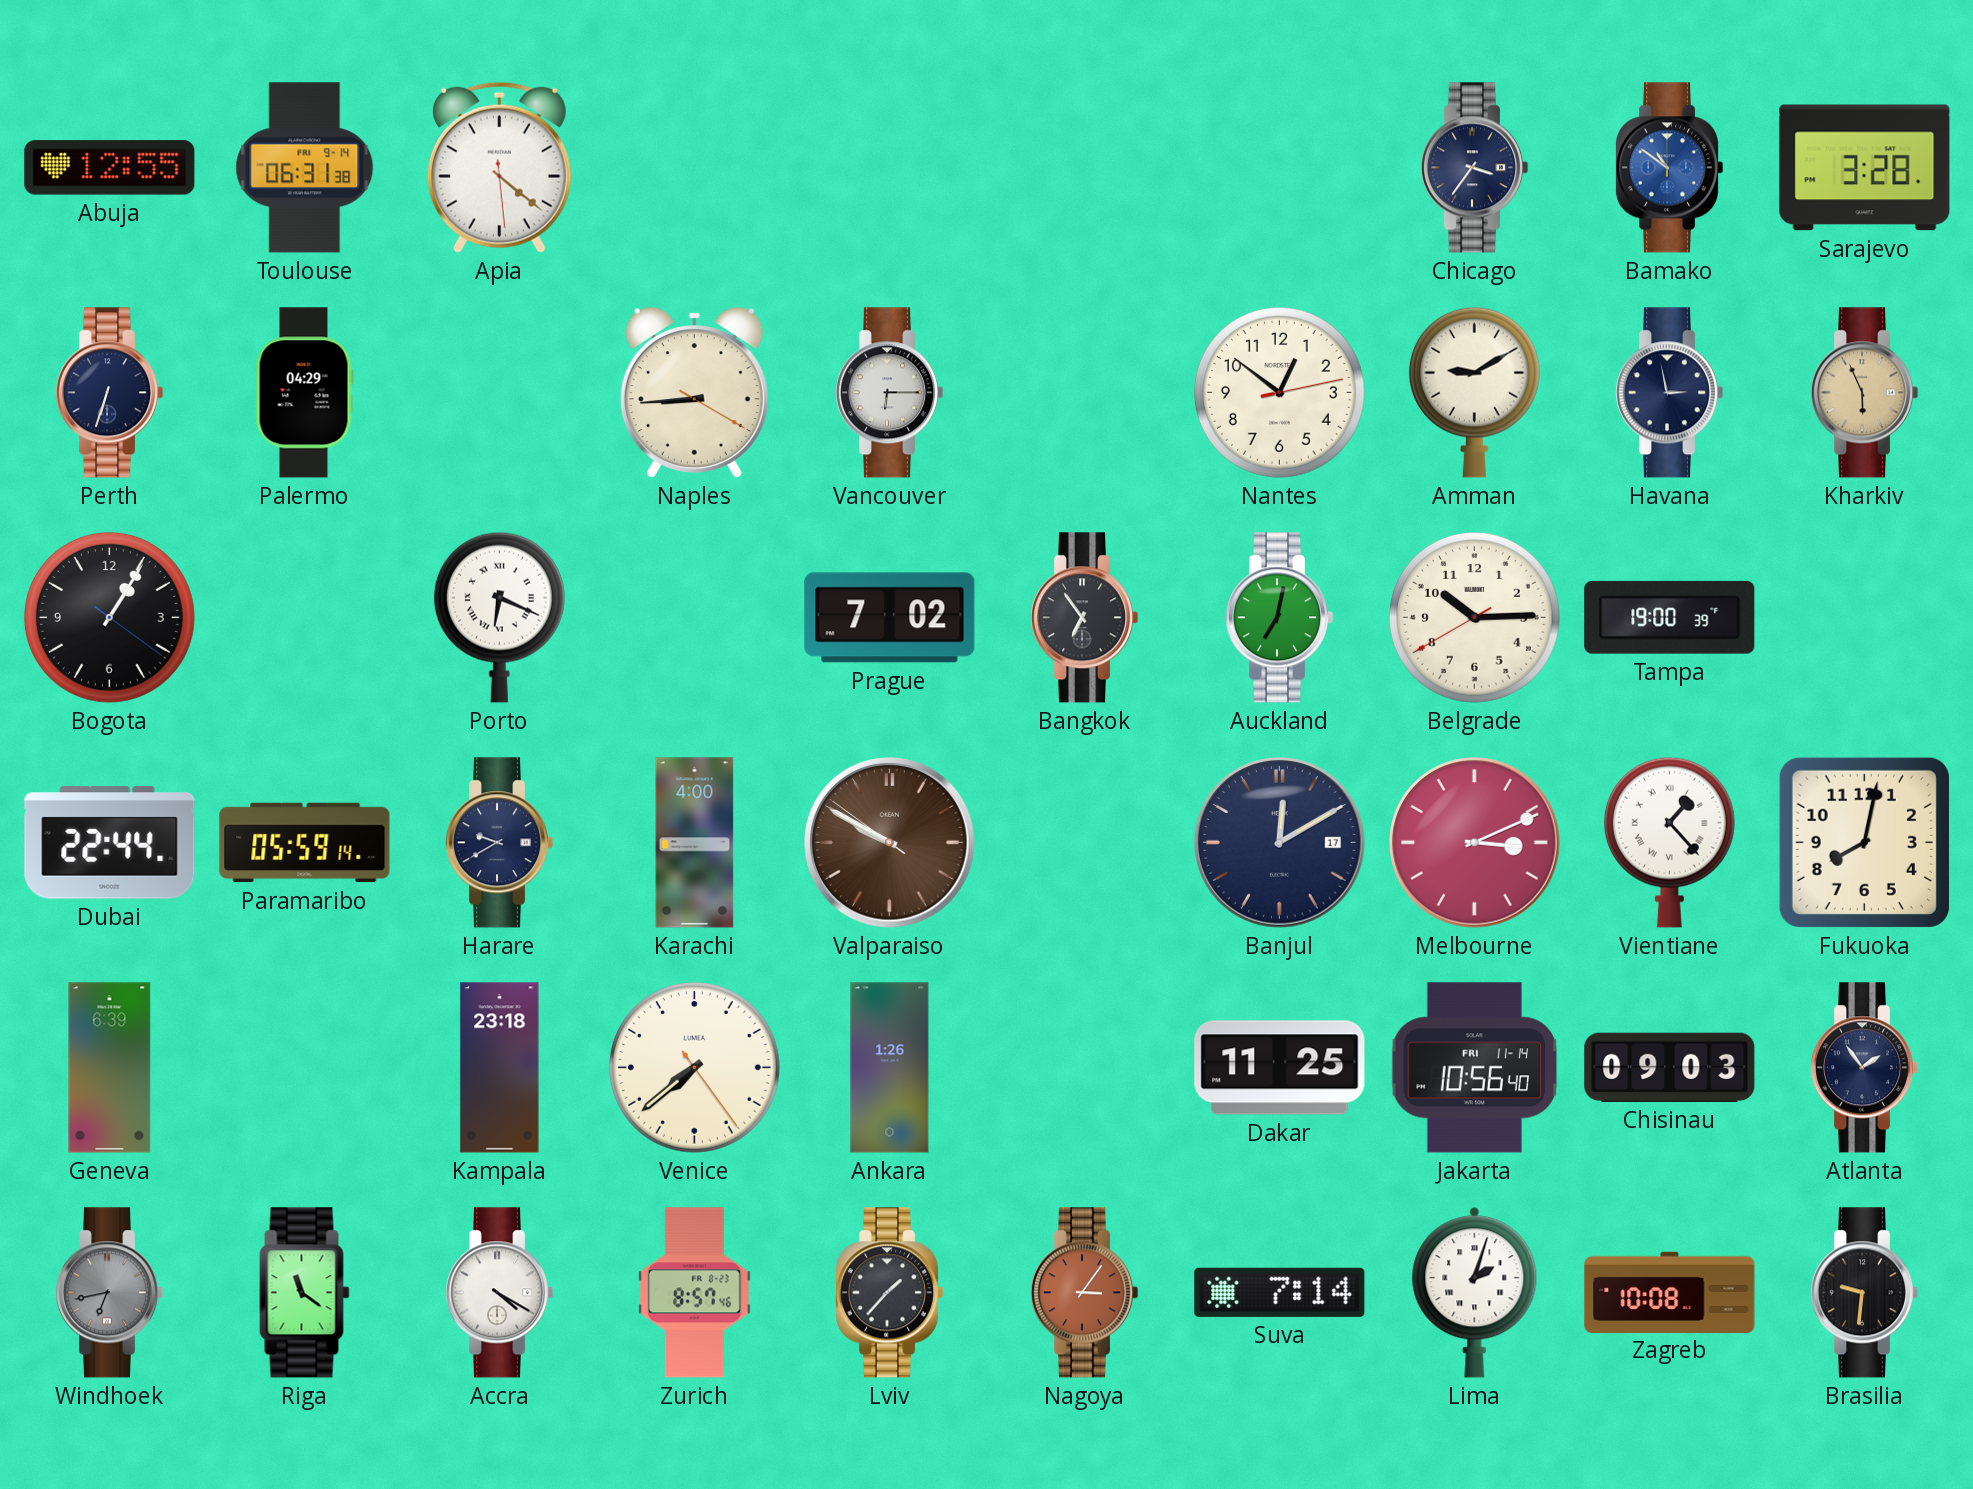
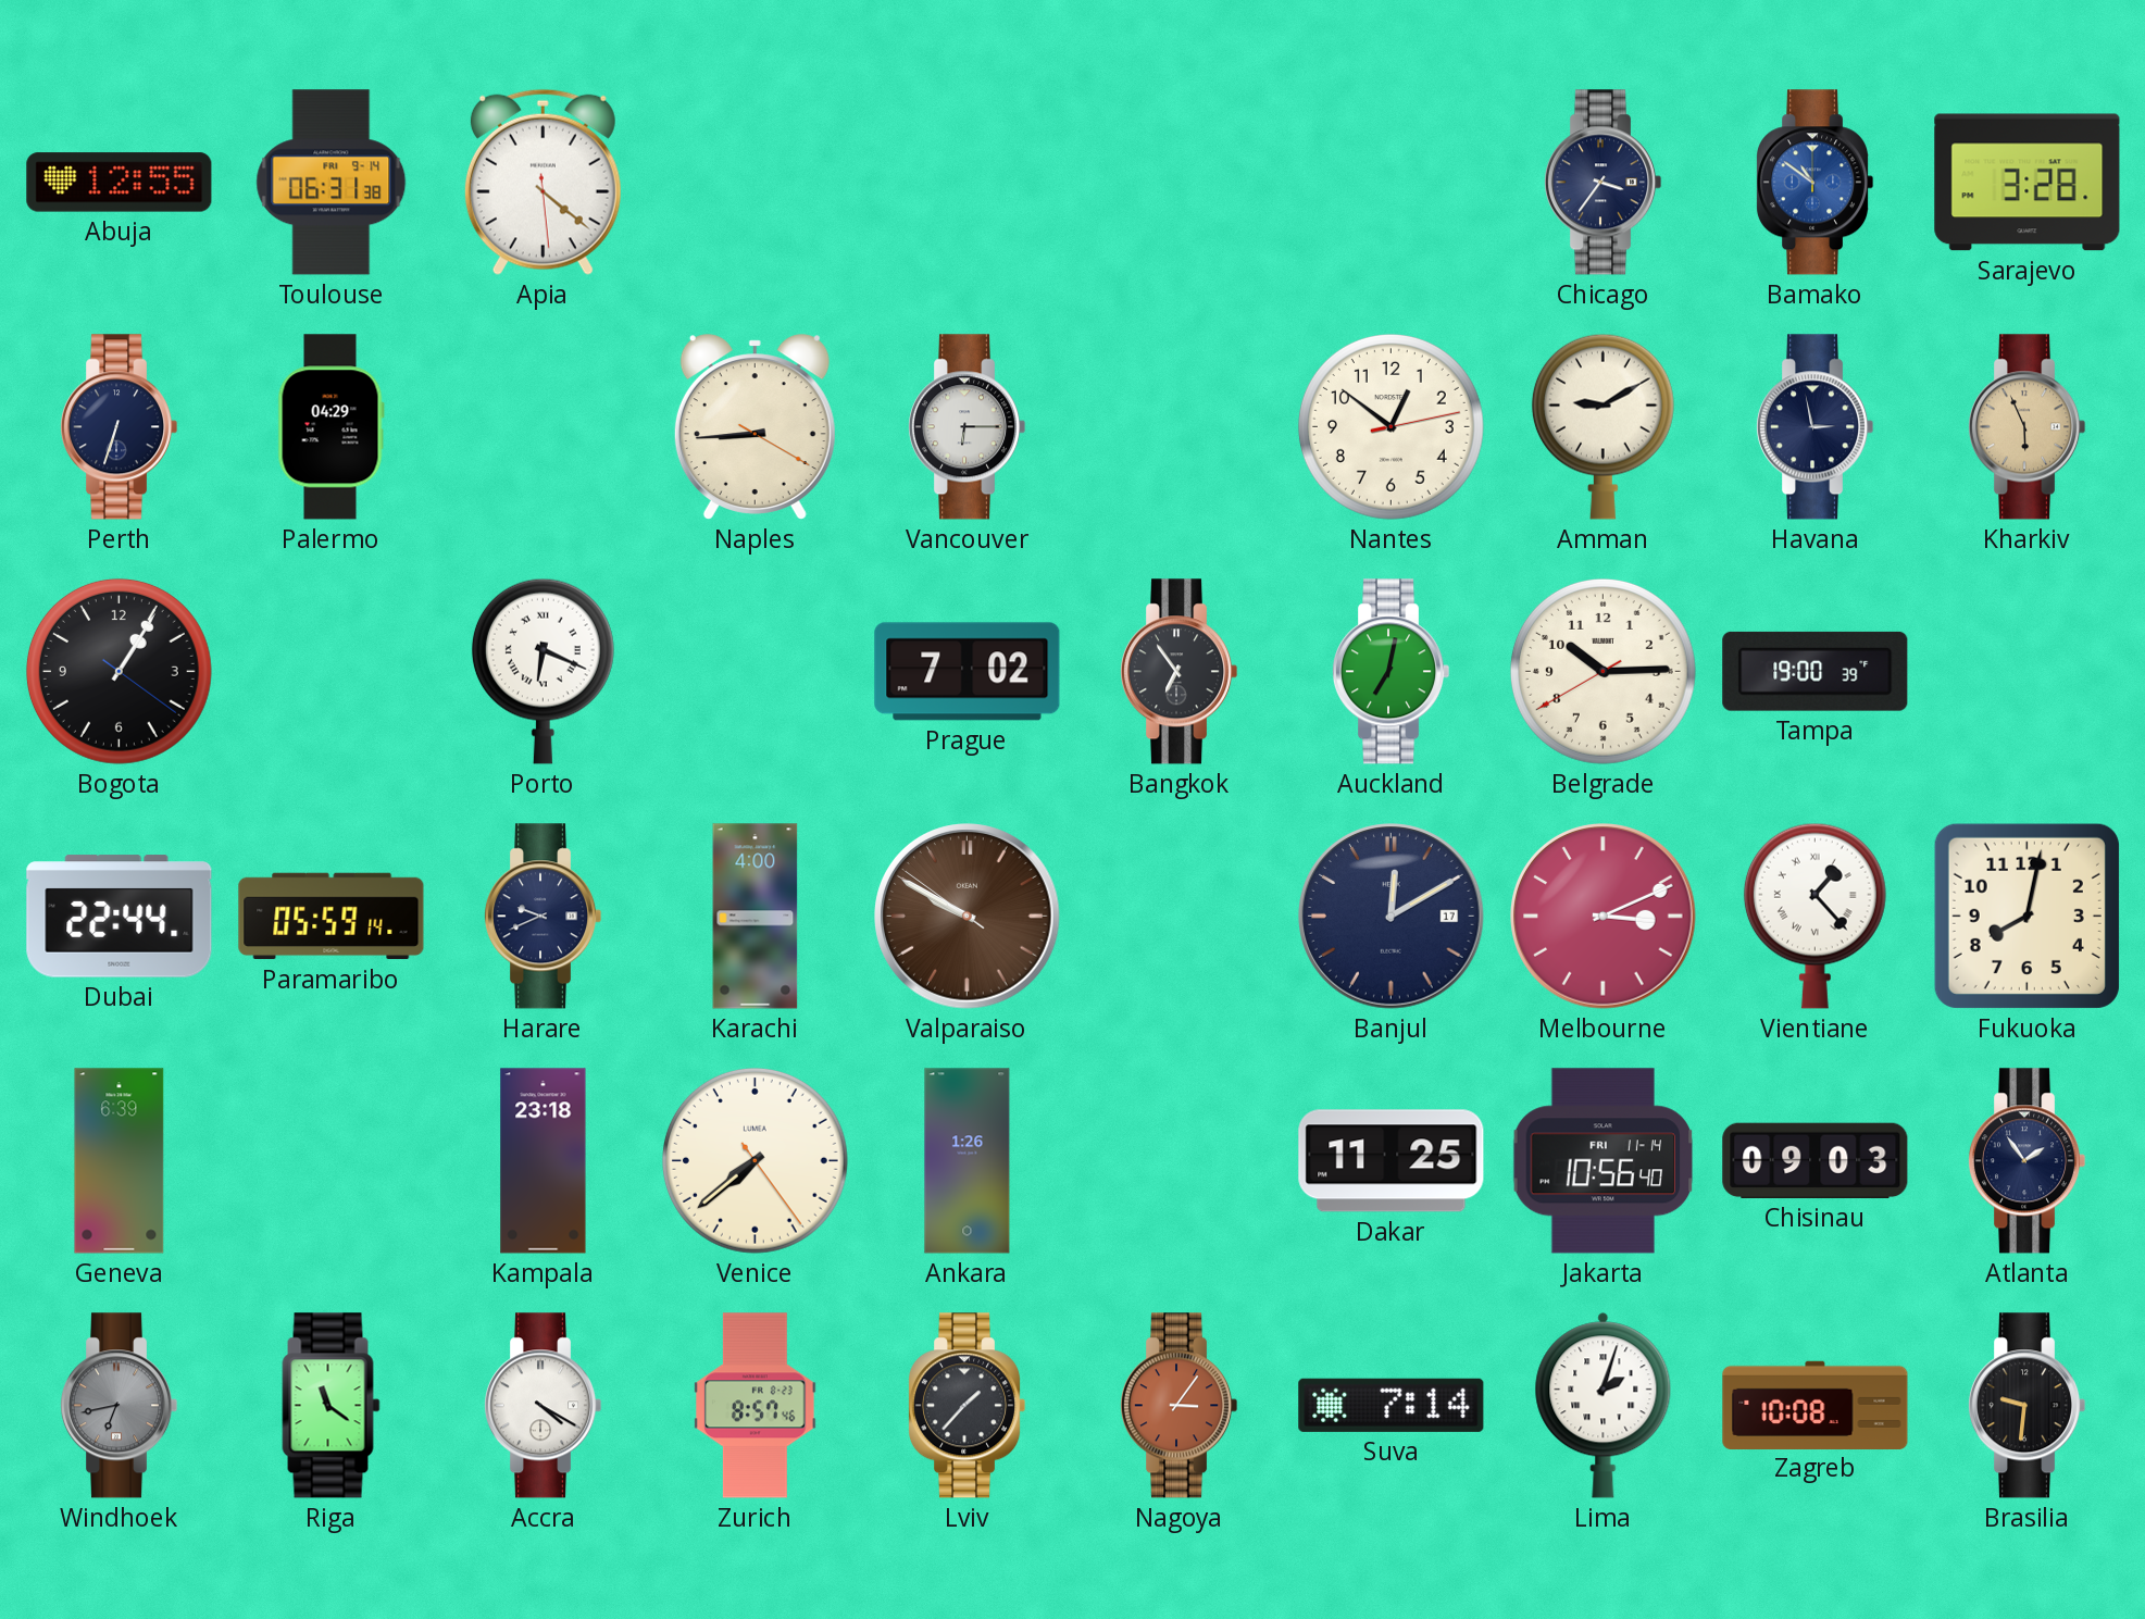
Harare: 9:40 -> 9:41
